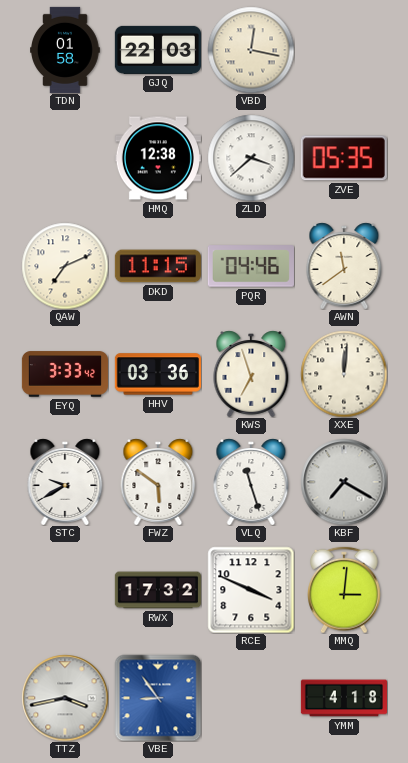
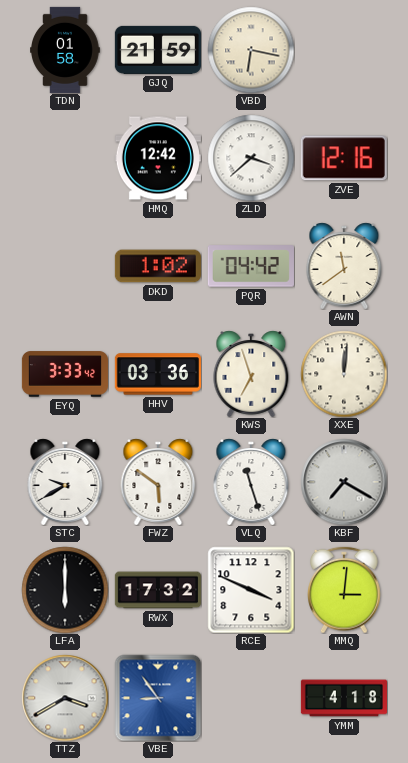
GJQ: 22:03 -> 21:59
VBD: 12:17 -> 6:17
HMQ: 12:38 -> 12:42
ZVE: 05:35 -> 12:16
QAW: 7:11 -> none
DKD: 11:15 -> 1:02
PQR: 04:46 -> 04:42
LFA: none -> 6:00
TTZ: 3:43 -> 3:40
